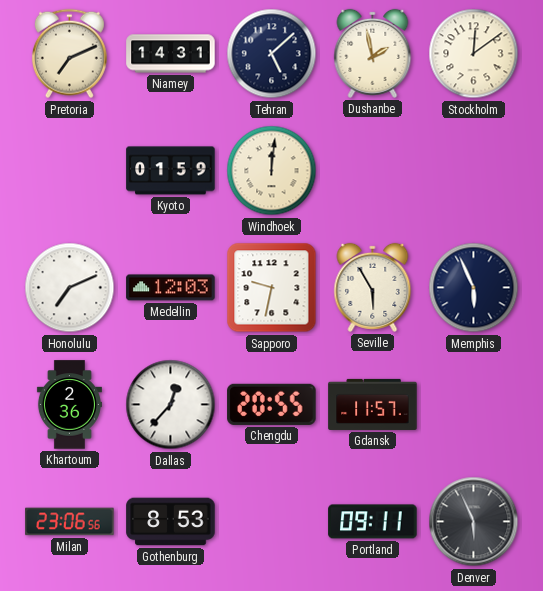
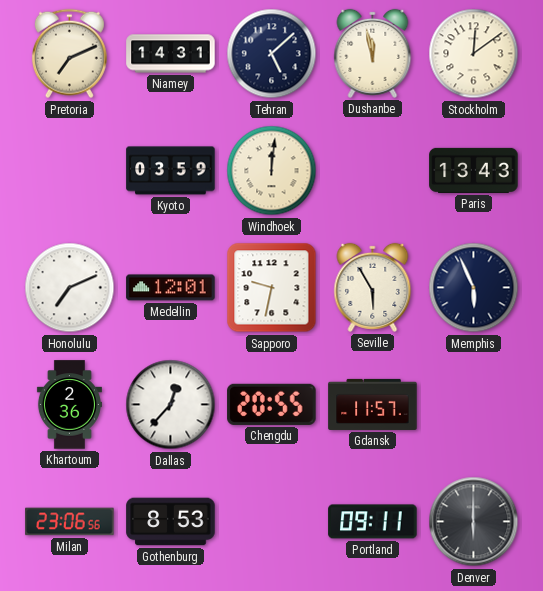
Dushanbe: 1:58 -> 11:58
Kyoto: 01:59 -> 03:59
Paris: none -> 13:43
Medellin: 12:03 -> 12:01
Denver: 5:56 -> 6:00
